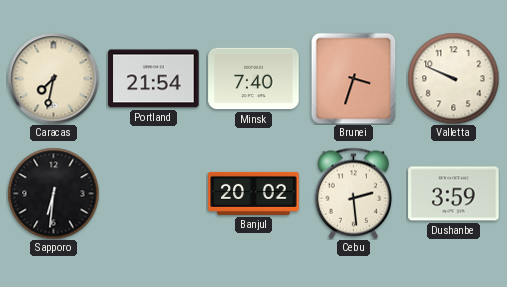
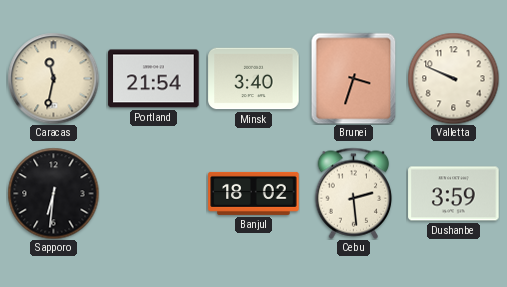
Caracas: 7:32 -> 11:32
Minsk: 7:40 -> 3:40
Banjul: 20:02 -> 18:02
